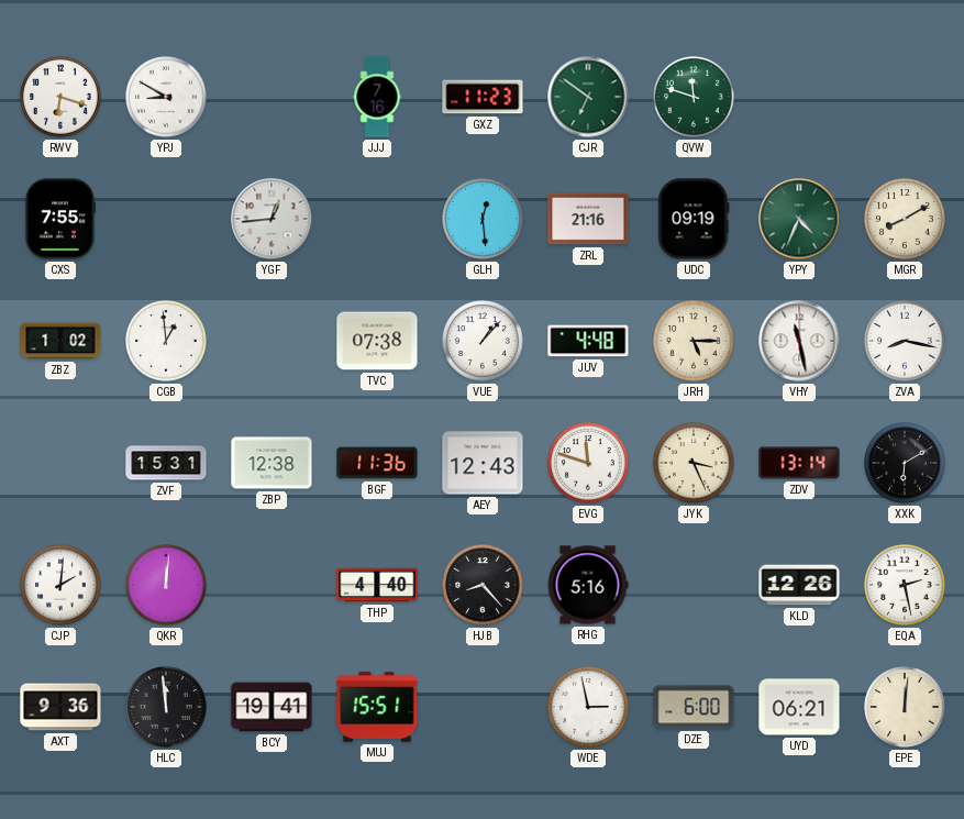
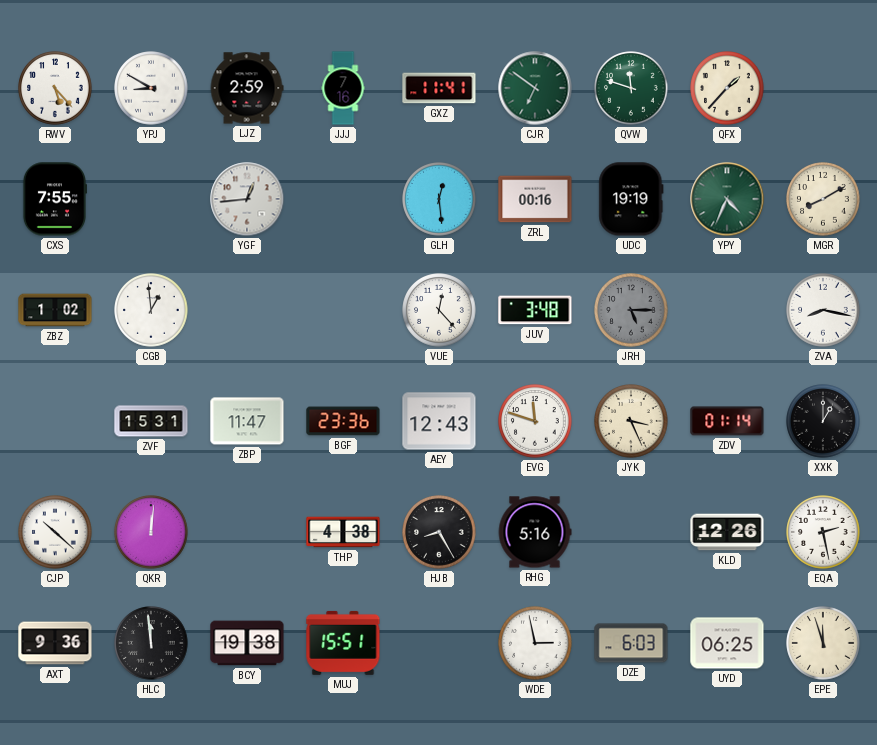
RWV: 6:18 -> 5:23
LJZ: none -> 2:59
GXZ: 11:23 -> 11:41
QFX: none -> 1:37
ZRL: 21:16 -> 00:16
UDC: 09:19 -> 19:19
TVC: 07:38 -> none
VUE: 1:07 -> 12:23
JUV: 4:48 -> 3:48
JRH dial: cream -> grey
VHY: 11:28 -> none
ZBP: 12:38 -> 11:47
BGF: 11:36 -> 23:36
ZDV: 13:14 -> 01:14
XXK: 6:10 -> 1:00
CJP: 2:01 -> 10:22
THP: 4:40 -> 4:38
HJB: 8:23 -> 8:25
BCY: 19:41 -> 19:38
DZE: 6:00 -> 6:03
UYD: 06:21 -> 06:25
EPE: 12:01 -> 11:57
